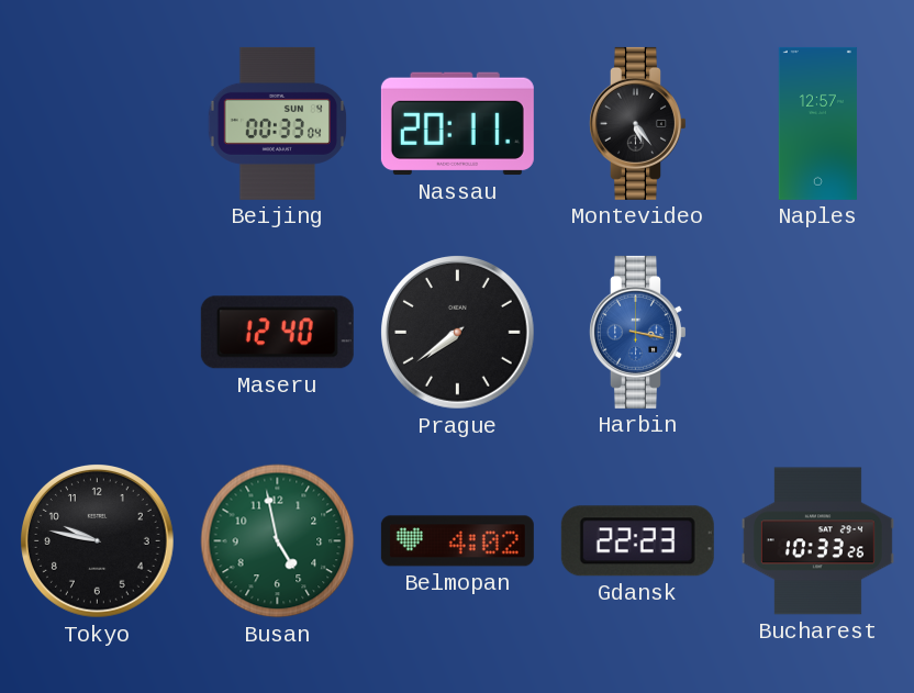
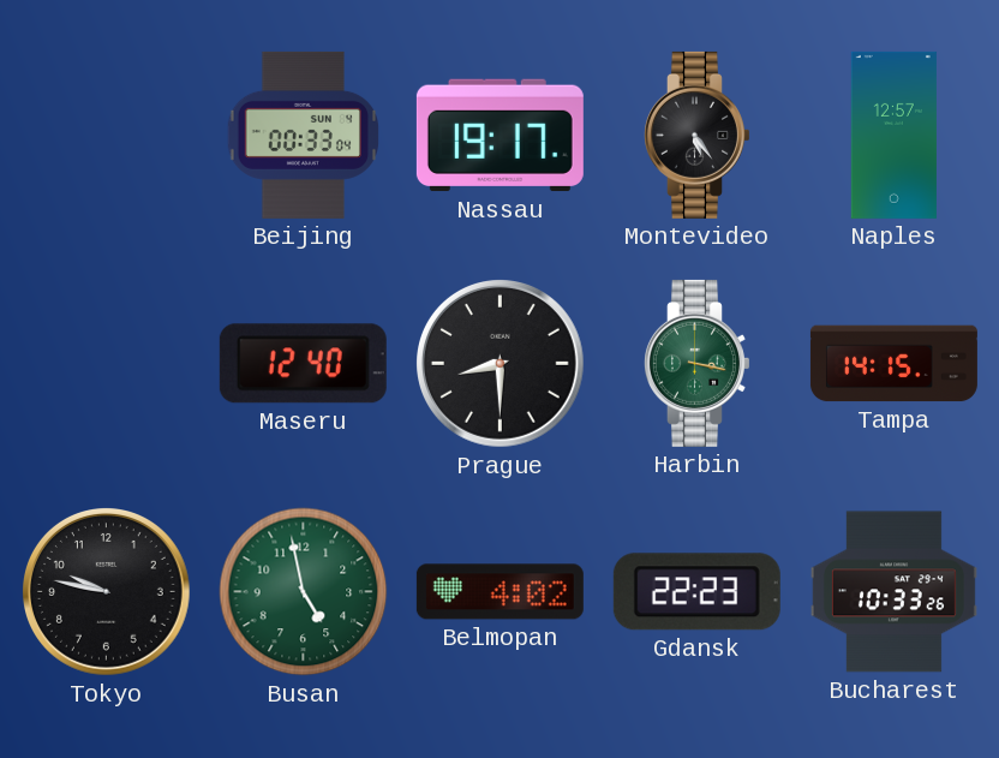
Nassau: 20:11 -> 19:17
Prague: 7:39 -> 8:30
Harbin dial: blue -> green
Tampa: none -> 14:15
